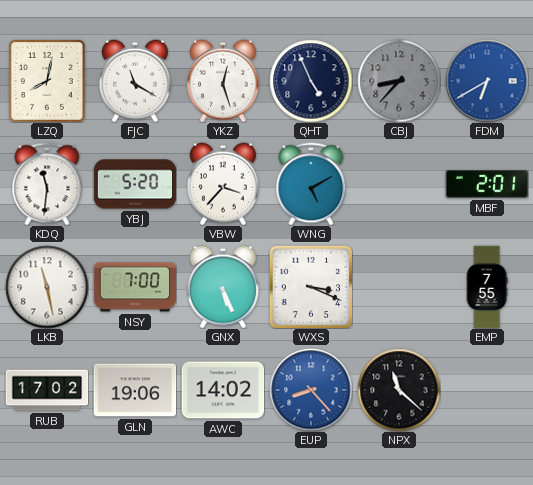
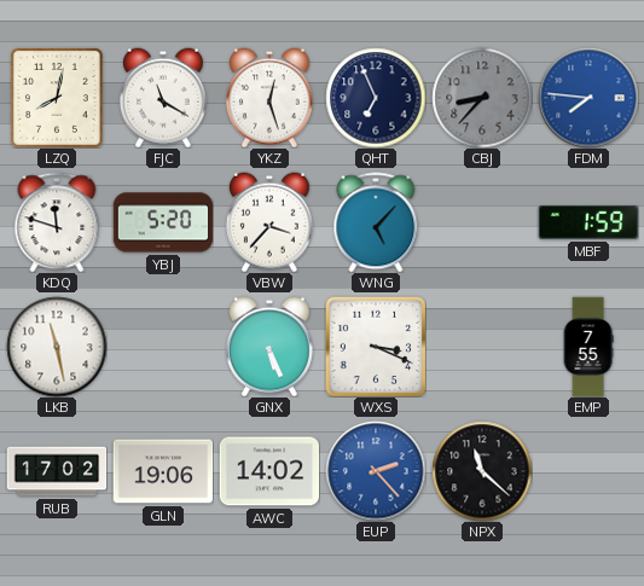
QHT: 4:56 -> 6:56
FDM: 6:40 -> 7:46
KDQ: 11:31 -> 11:48
WNG: 5:10 -> 5:07
MBF: 2:01 -> 1:59
NSY: 7:00 -> none
EUP: 8:23 -> 2:23
